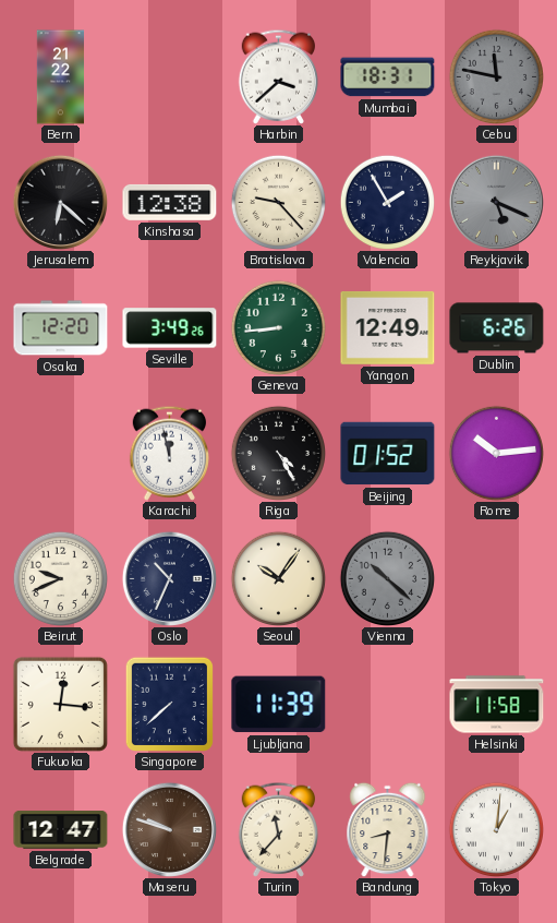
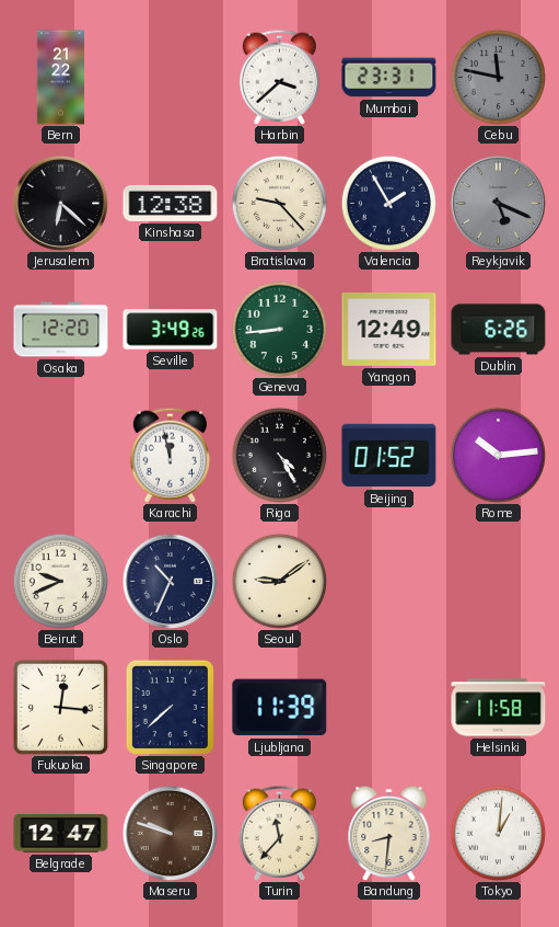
Mumbai: 18:31 -> 23:31
Seoul: 10:06 -> 9:09
Vienna: 10:22 -> none
